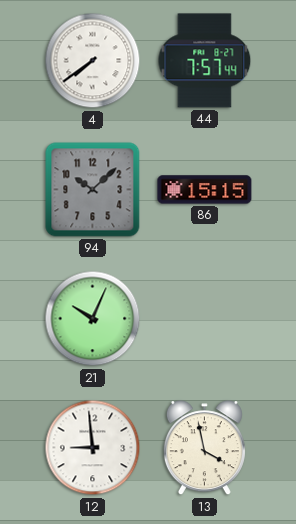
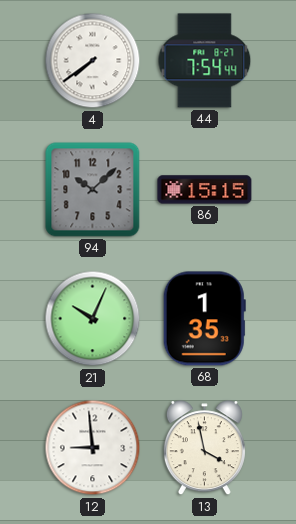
44: 7:57 -> 7:54
68: none -> 1:35
